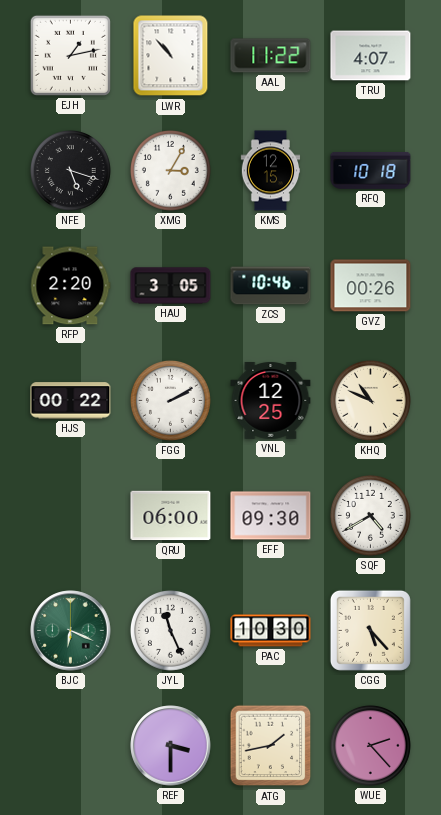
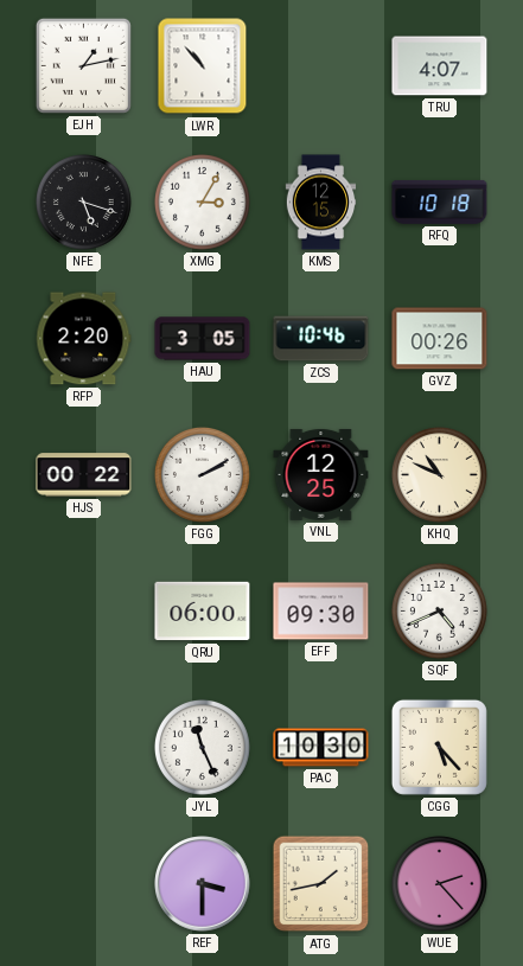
AAL: 11:22 -> none
SQF: 4:40 -> 4:41
BJC: 6:19 -> none
